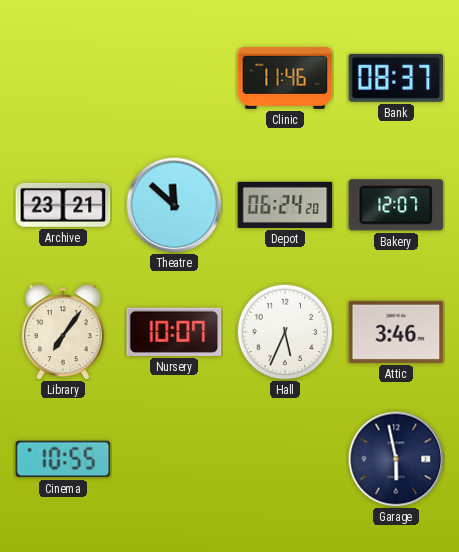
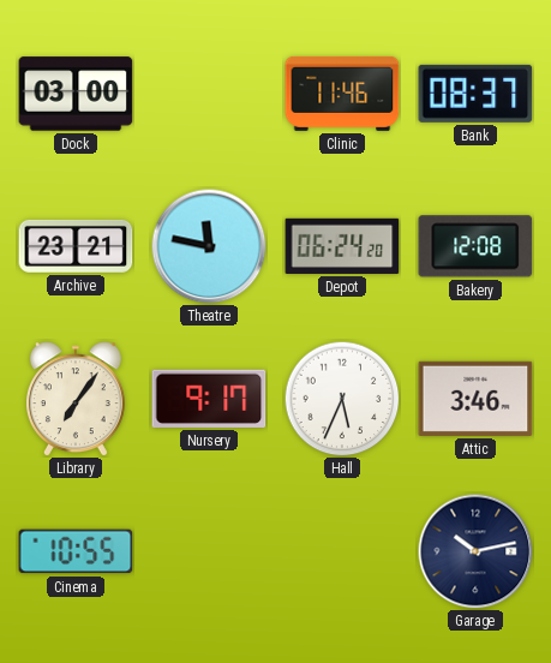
Dock: none -> 03:00
Theatre: 11:52 -> 11:47
Bakery: 12:07 -> 12:08
Nursery: 10:07 -> 9:17
Garage: 5:58 -> 10:13
